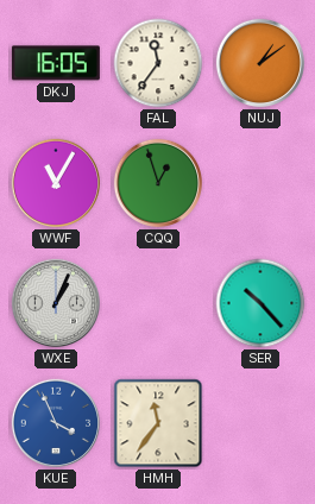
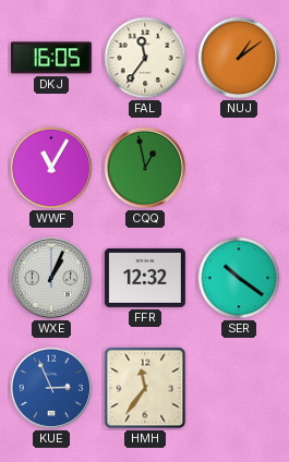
CQQ: 12:57 -> 12:58
FFR: none -> 12:32
SER: 10:23 -> 10:21
KUE: 3:56 -> 2:56
